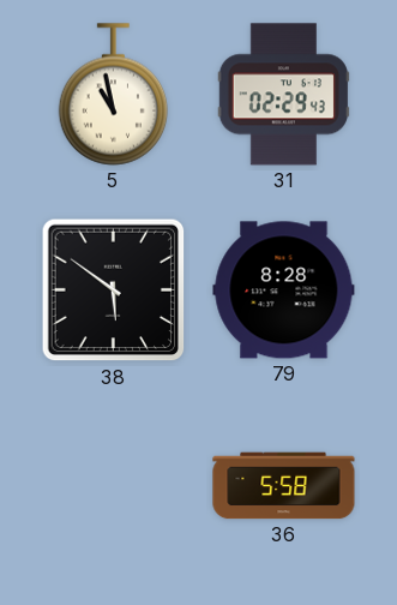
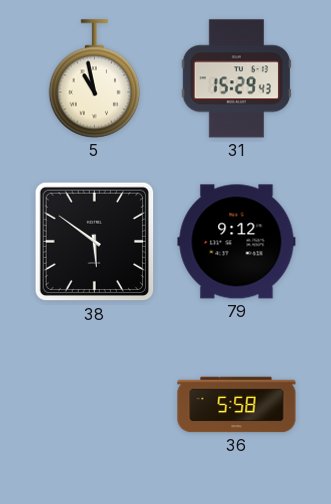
31: 02:29 -> 15:29
79: 8:28 -> 9:12
